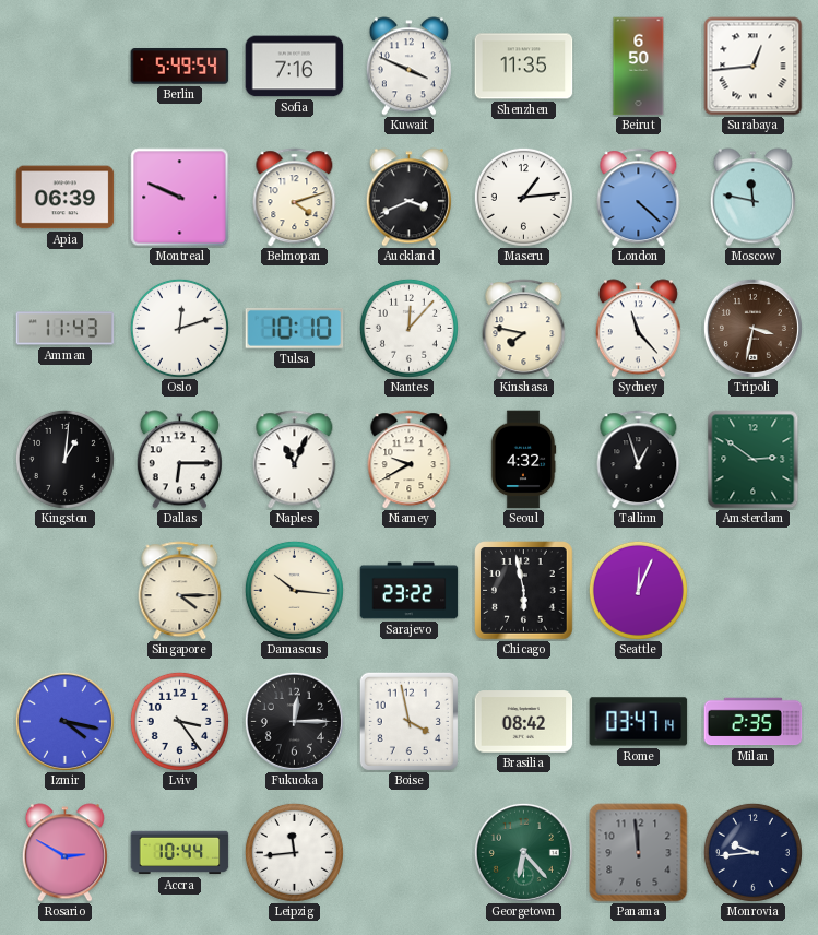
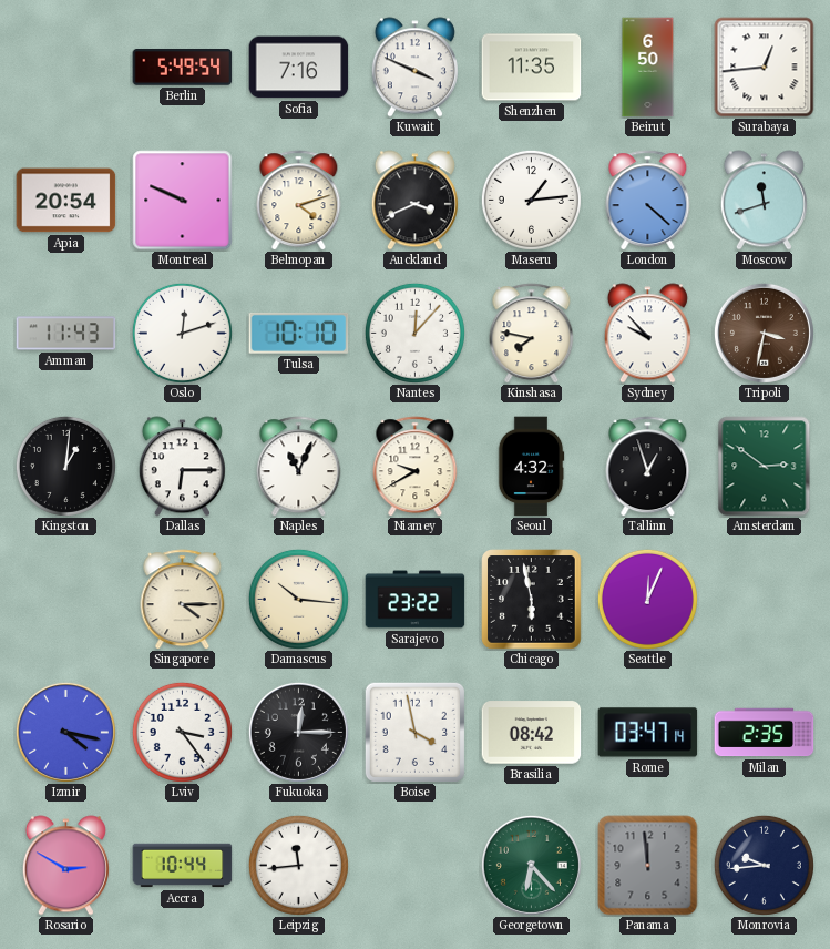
Apia: 06:39 -> 20:54
Moscow: 11:47 -> 11:42
Sydney: 11:23 -> 9:53
